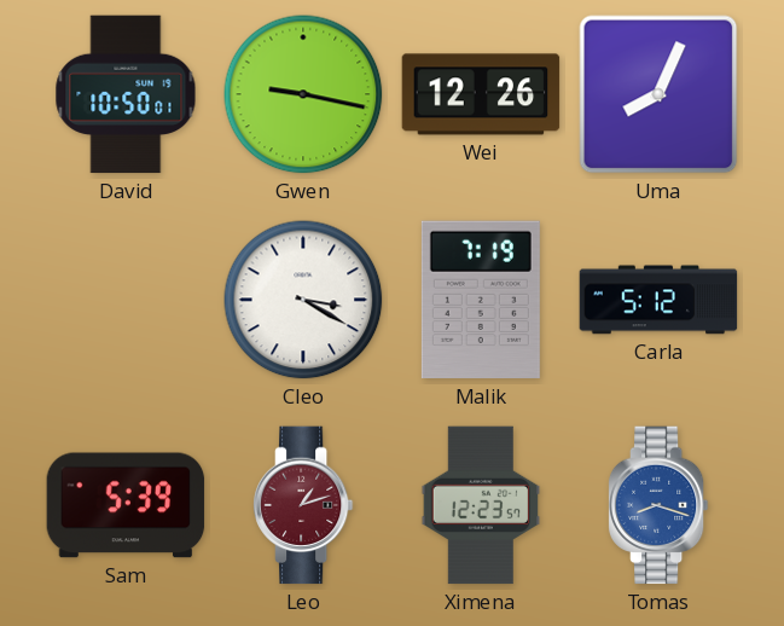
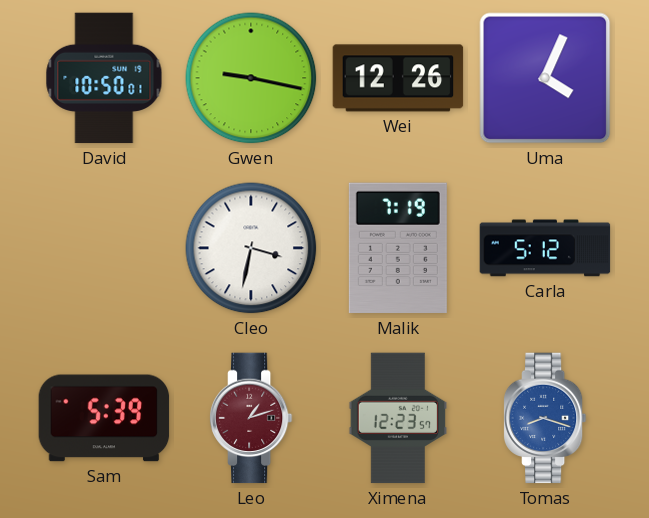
Uma: 8:04 -> 4:04
Cleo: 3:20 -> 3:32
